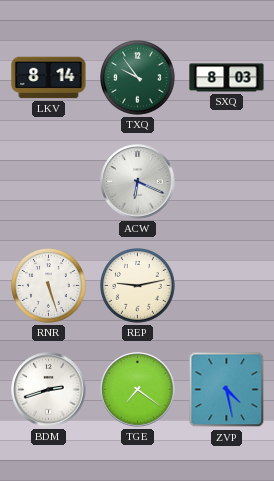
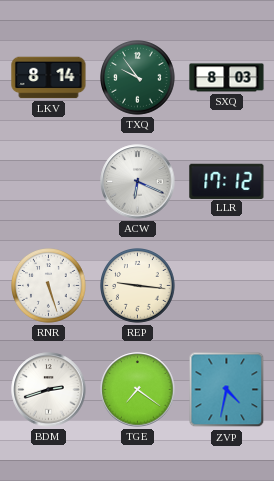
LLR: none -> 17:12
REP: 9:13 -> 9:16
ZVP: 4:28 -> 4:32
